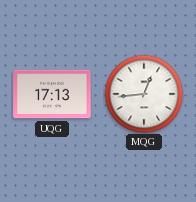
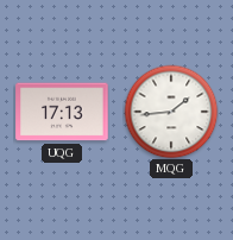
MQG: 12:44 -> 1:44
